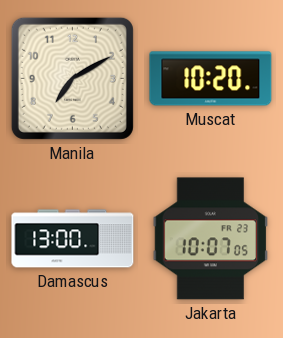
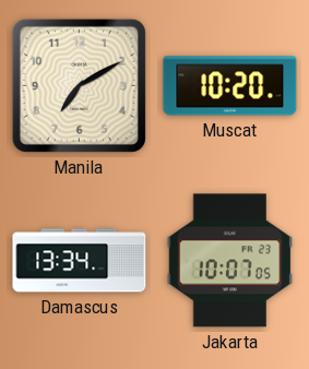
Damascus: 13:00 -> 13:34
